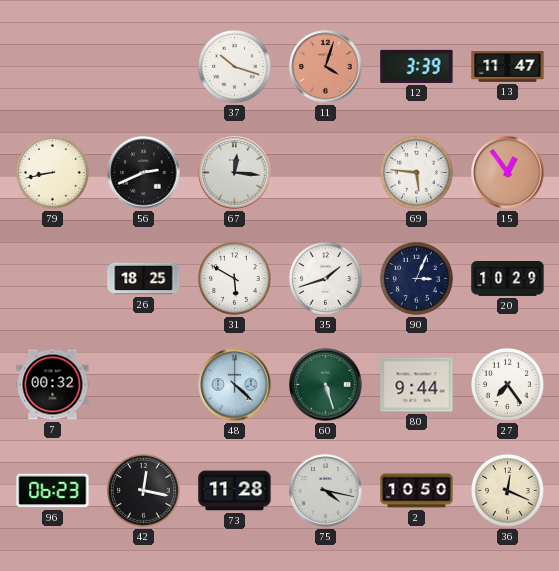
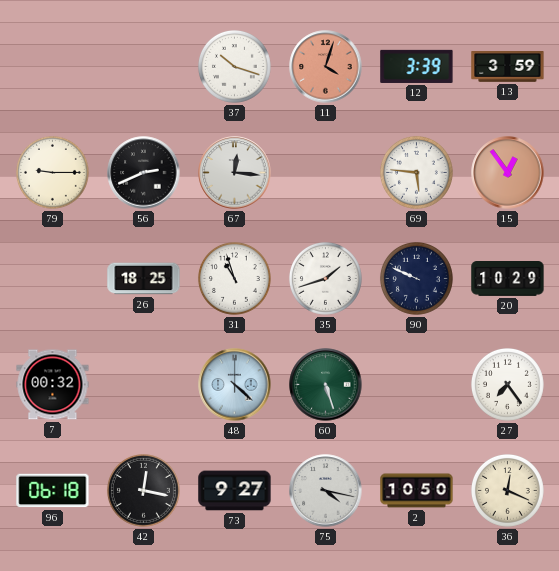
13: 11:47 -> 3:59
79: 8:43 -> 9:15
31: 5:50 -> 10:57
90: 3:04 -> 9:49
80: 9:44 -> none
96: 06:23 -> 06:18
73: 11:28 -> 9:27
